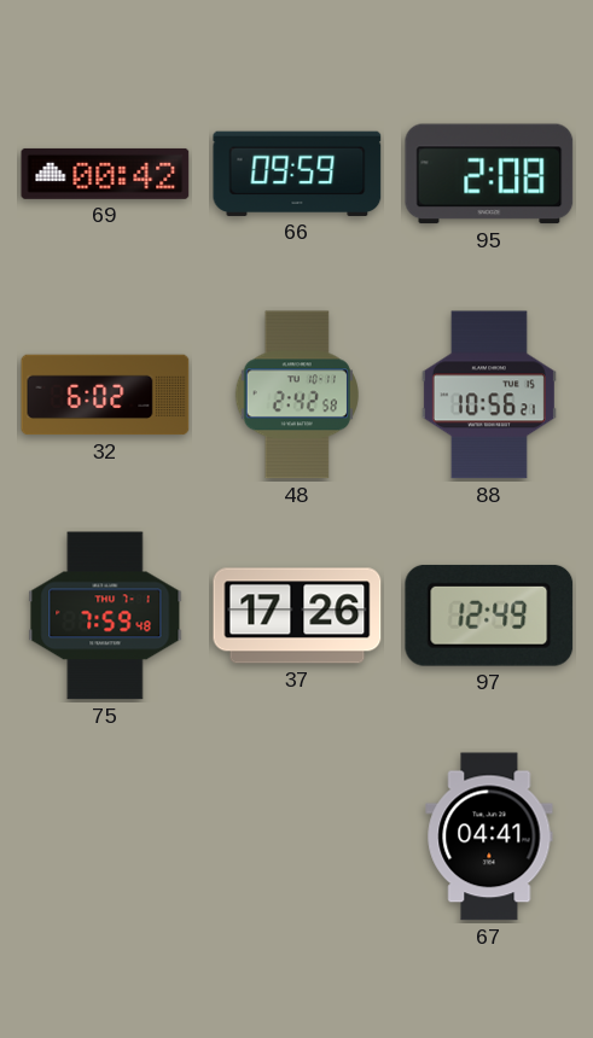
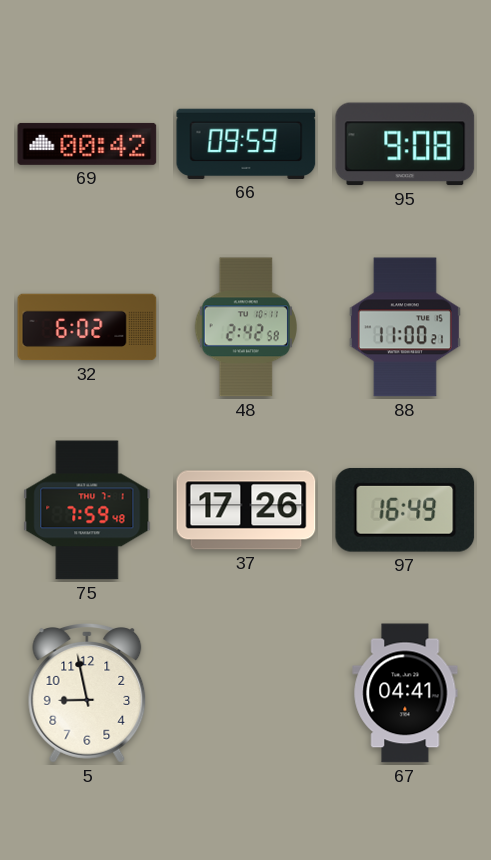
95: 2:08 -> 9:08
88: 10:56 -> 11:00
97: 12:49 -> 16:49
5: none -> 8:58
